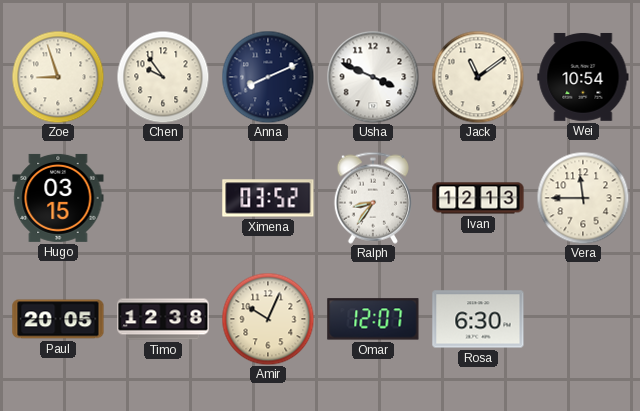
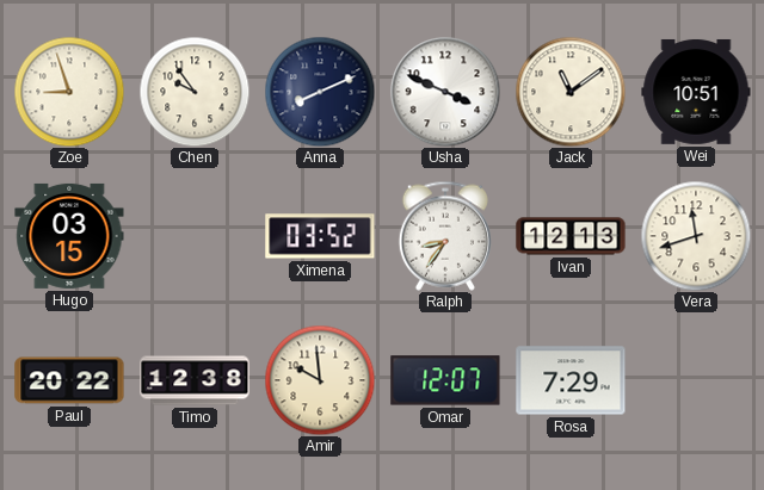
Wei: 10:54 -> 10:51
Vera: 11:45 -> 11:42
Paul: 20:05 -> 20:22
Amir: 10:04 -> 9:59
Rosa: 6:30 -> 7:29
